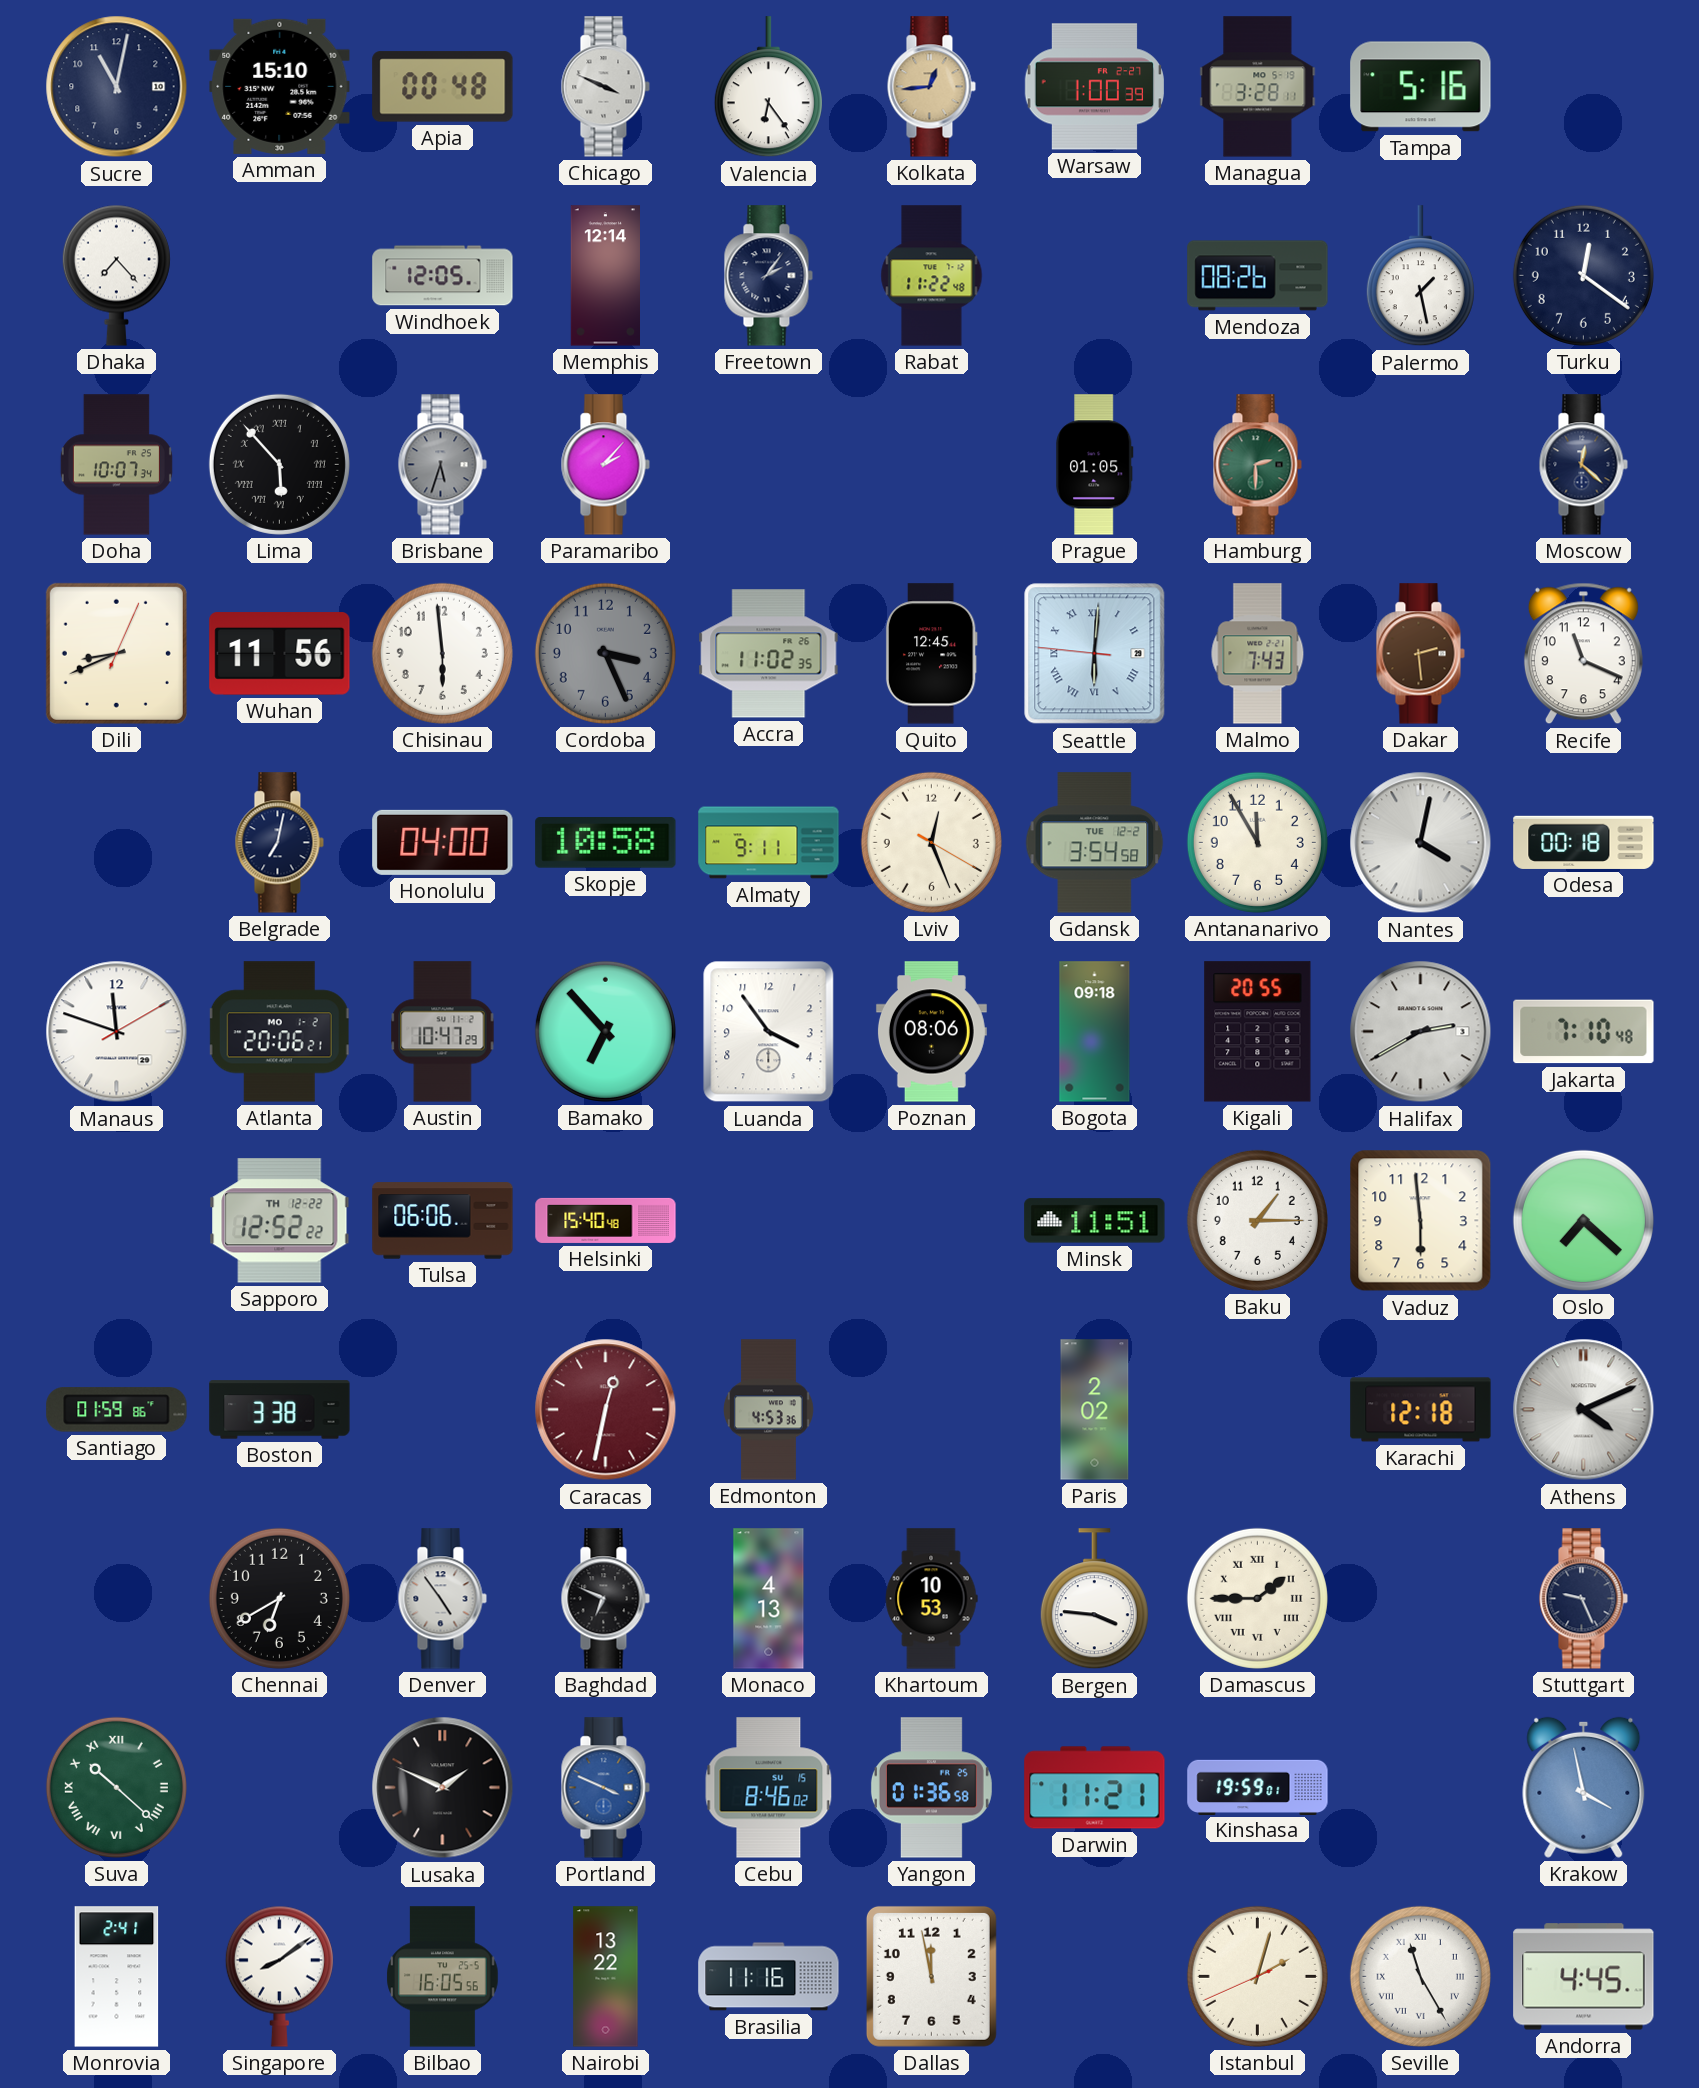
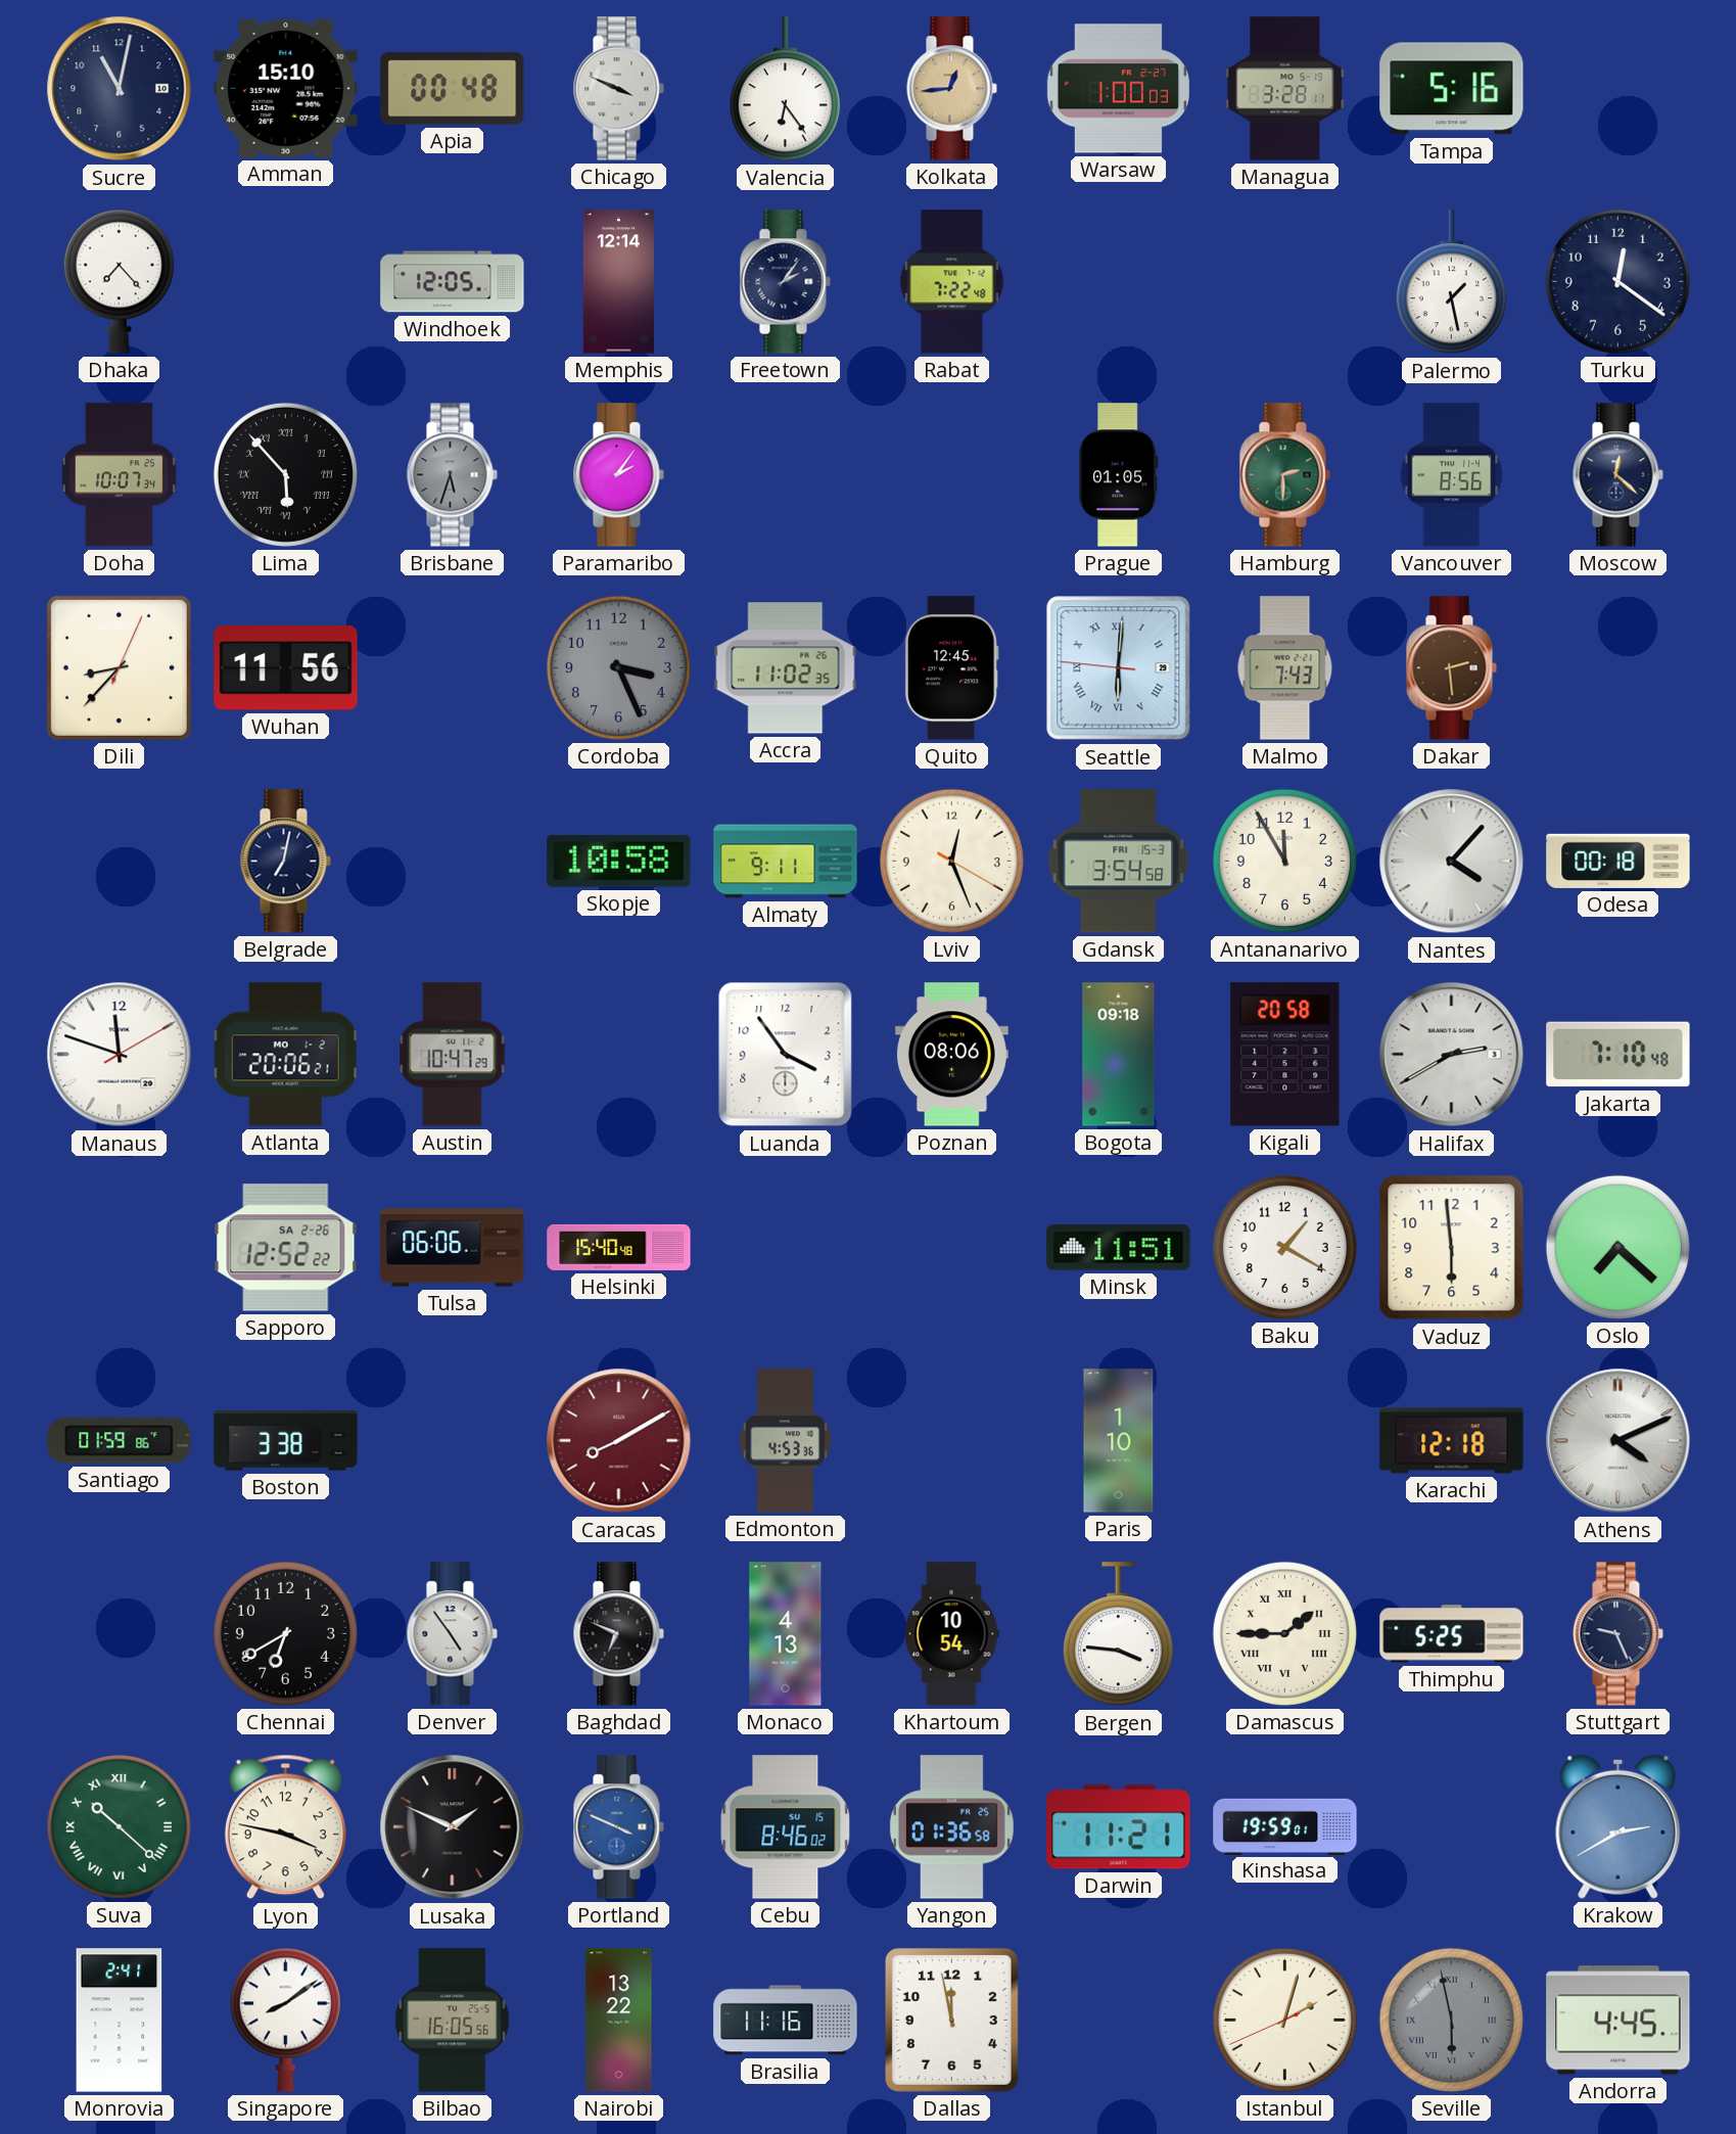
Warsaw: 1:00:39 -> 1:00:03
Rabat: 11:22 -> 7:22
Mendoza: 08:26 -> none
Paramaribo: 2:07 -> 2:06
Vancouver: none -> 8:56
Dili: 8:41 -> 8:37
Chisinau: 5:59 -> none
Recife: 11:19 -> none
Honolulu: 04:00 -> none
Gdansk date: TUE 12-2 -> FRI 15-3
Nantes: 4:02 -> 4:07
Bamako: 6:53 -> none
Kigali: 20:55 -> 20:58
Sapporo date: TH 12-22 -> SA 2-26
Baku: 1:15 -> 1:20
Caracas: 12:32 -> 8:10
Paris: 2:02 -> 1:10
Khartoum: 10:53 -> 10:54
Thimphu: none -> 5:25
Lyon: none -> 3:47
Krakow: 3:58 -> 2:40
Seville: 11:25 -> 5:58
Seville dial: white -> grey
